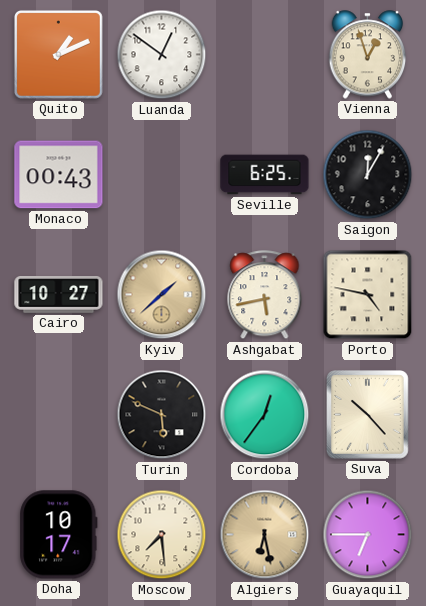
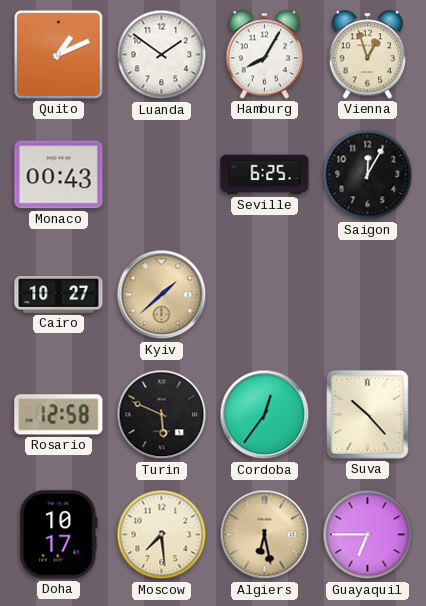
Luanda: 12:51 -> 1:51
Hamburg: none -> 8:05
Ashgabat: 5:43 -> none
Porto: 4:47 -> none
Rosario: none -> 12:58
